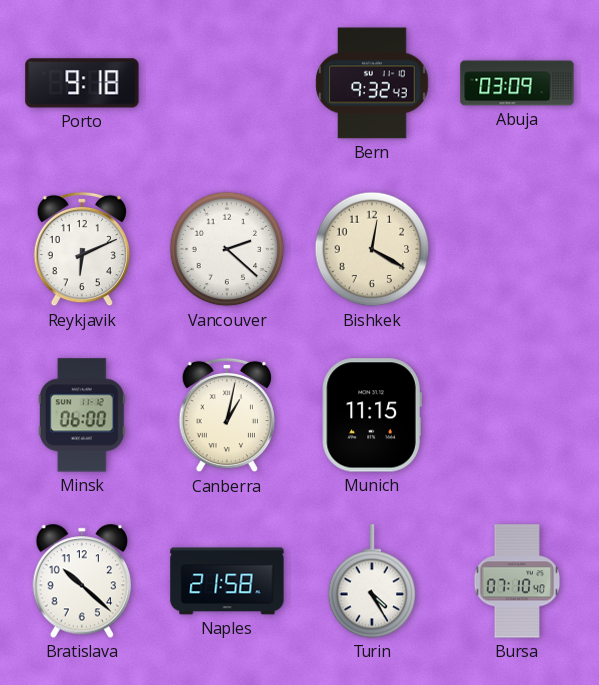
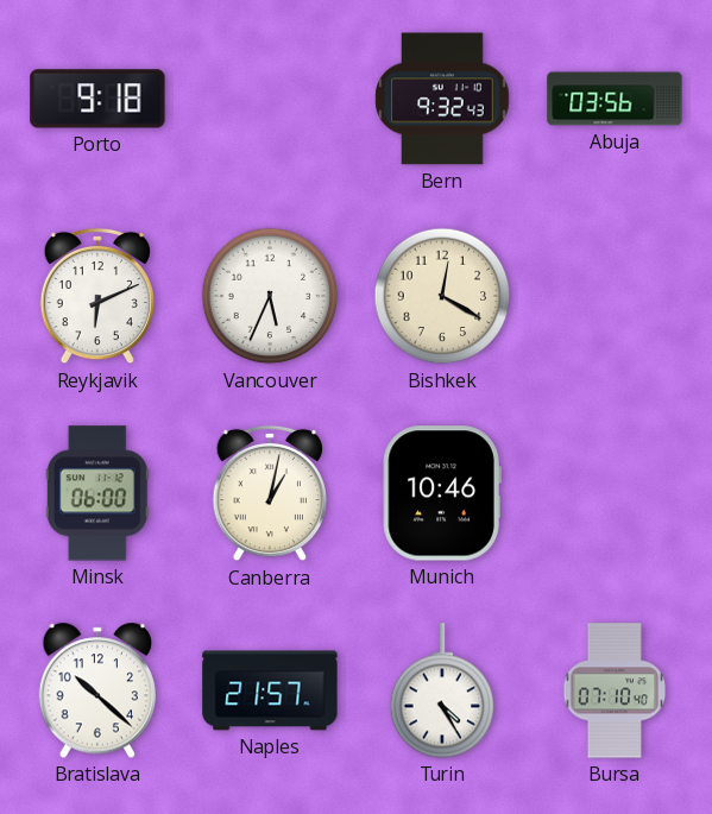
Abuja: 03:09 -> 03:56
Vancouver: 2:22 -> 5:34
Munich: 11:15 -> 10:46
Naples: 21:58 -> 21:57
